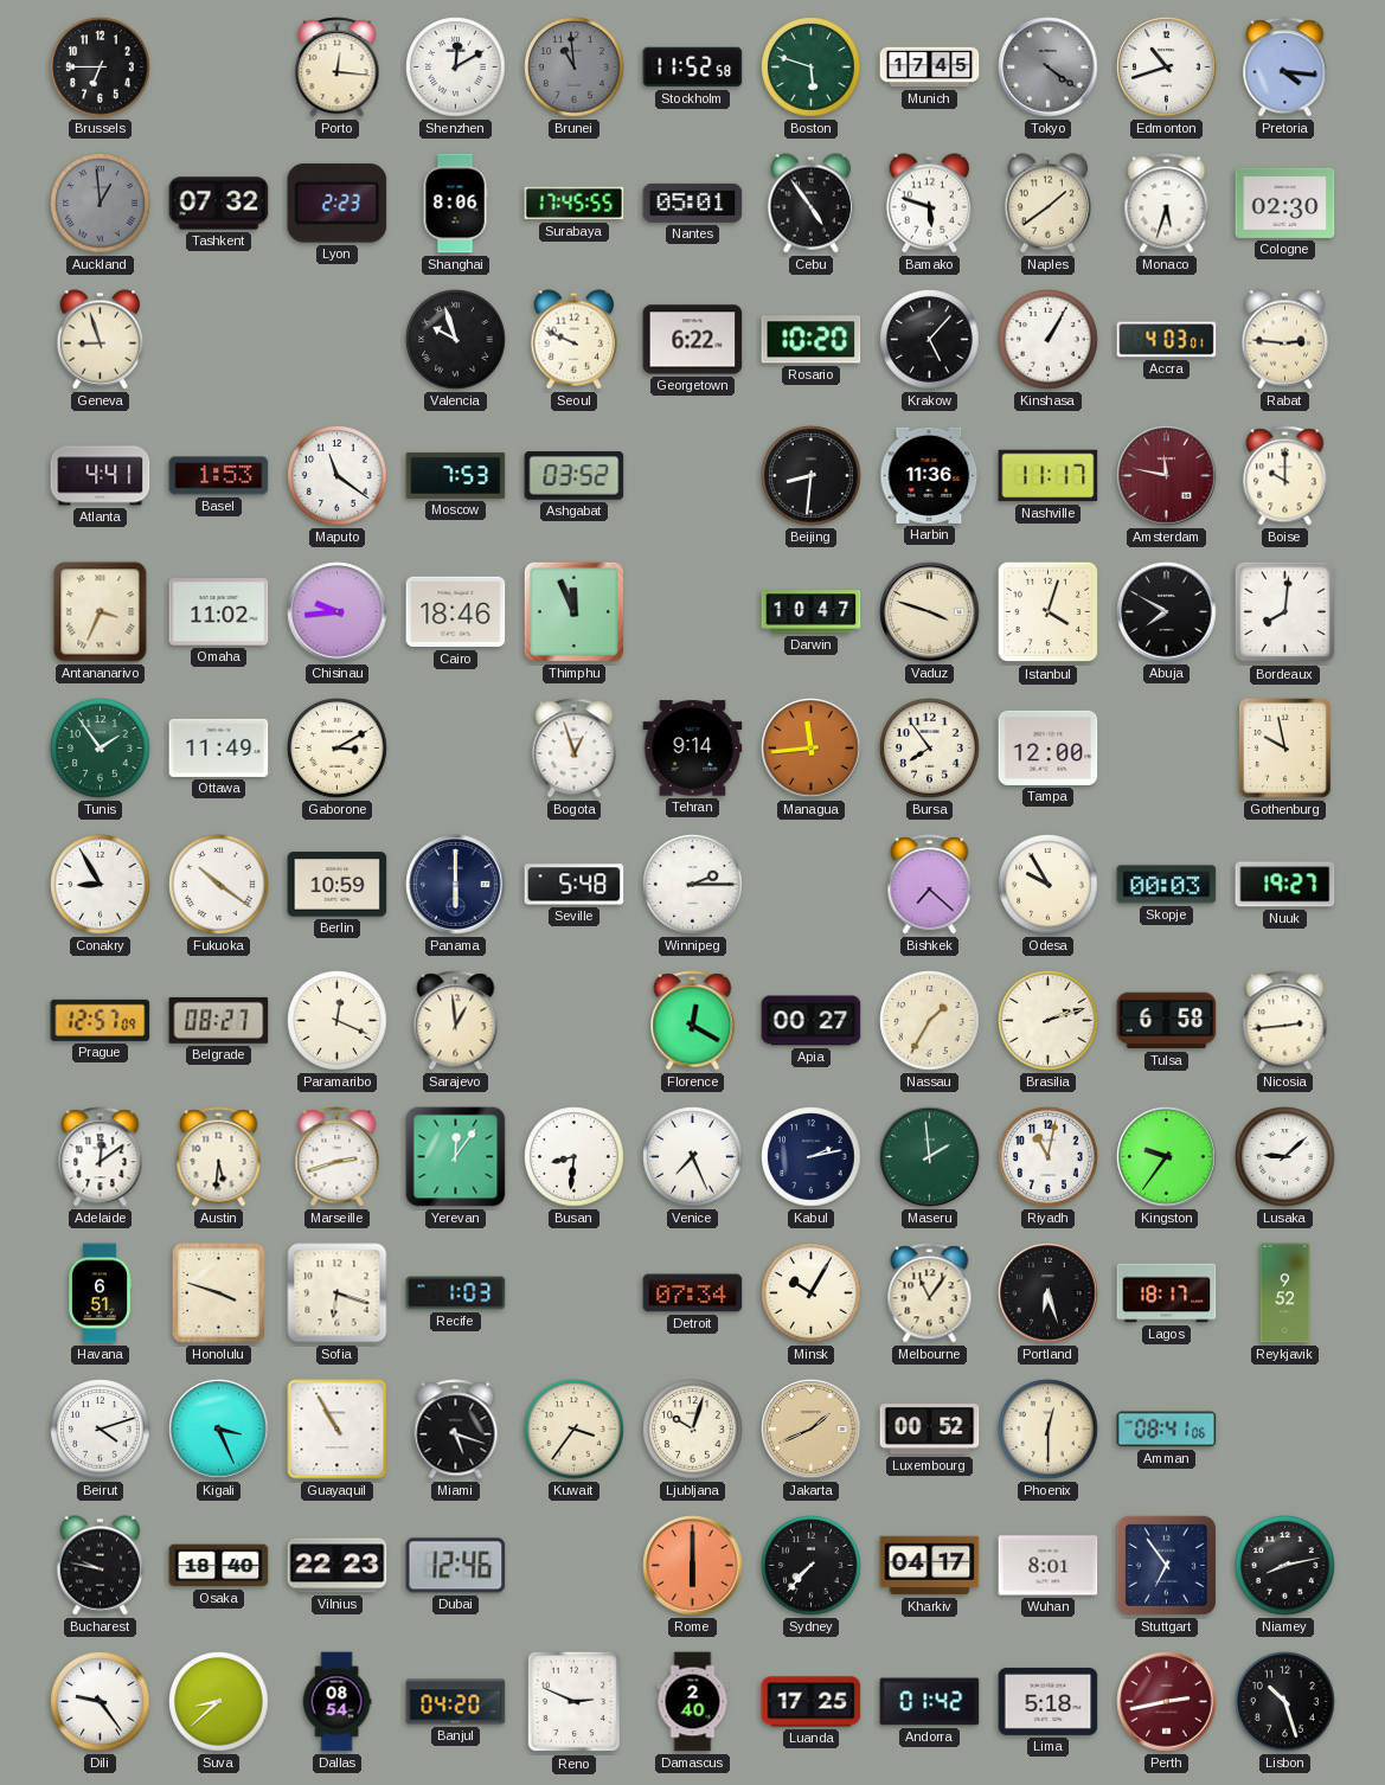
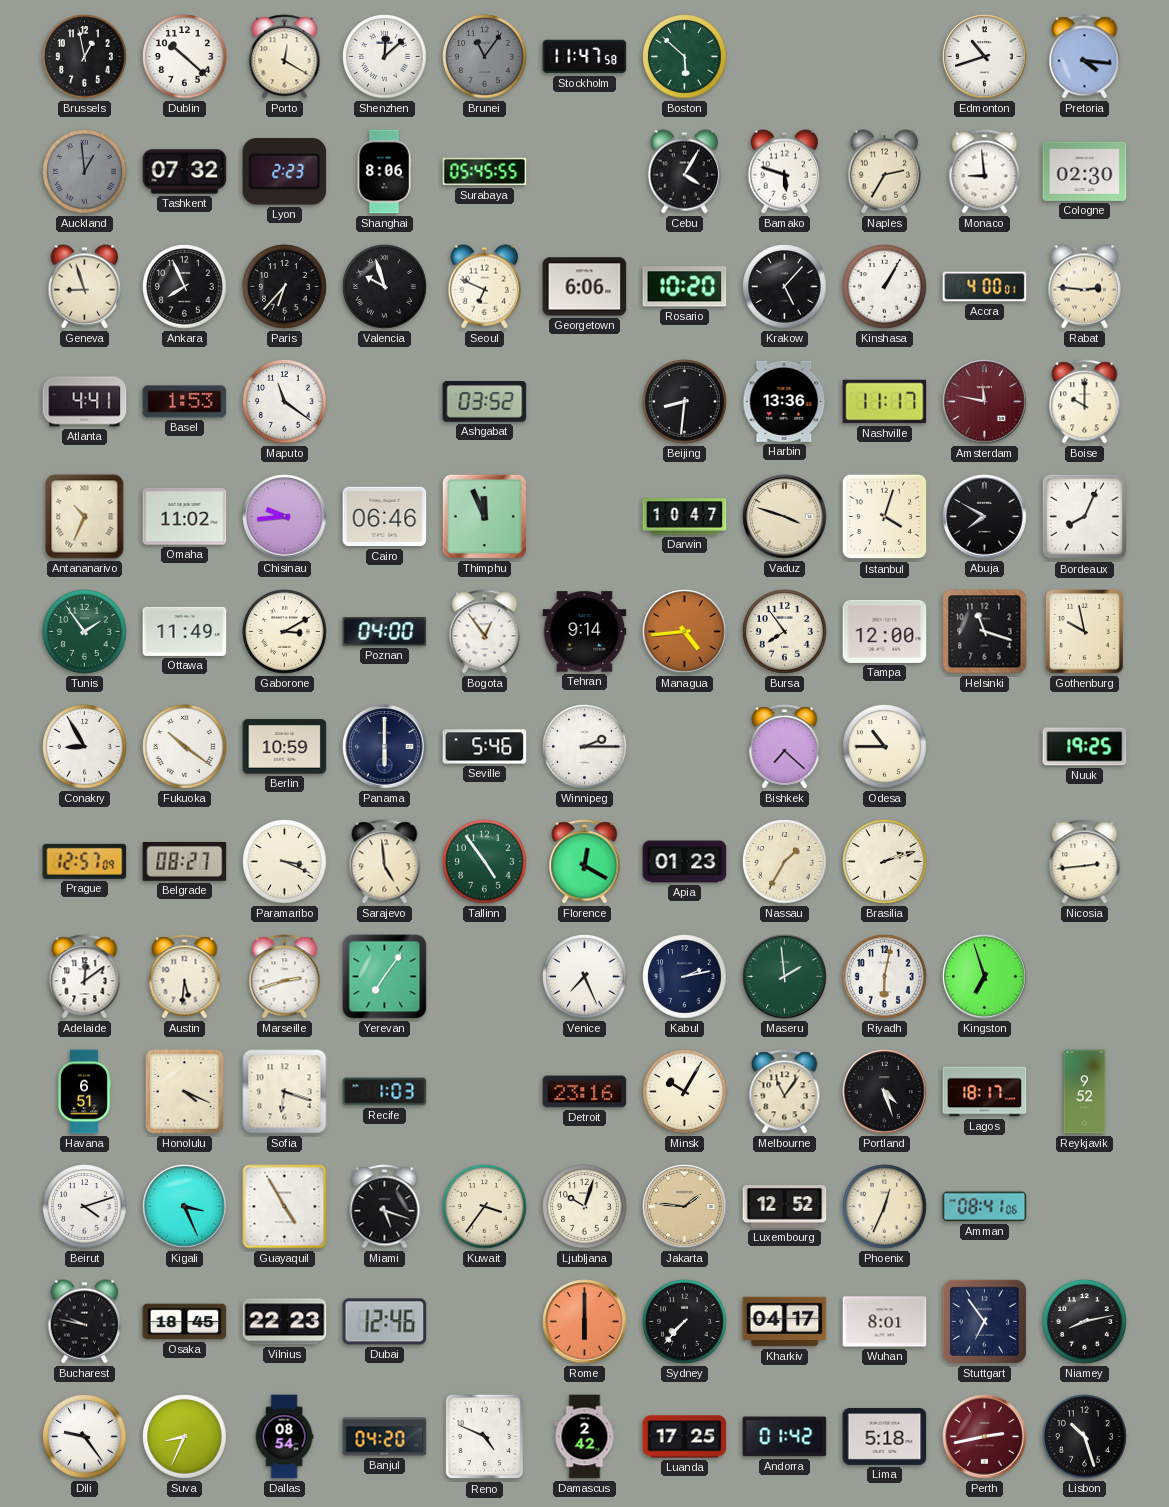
Brussels: 6:45 -> 12:58
Dublin: none -> 10:22
Porto: 12:16 -> 12:20
Shenzhen: 12:10 -> 12:08
Brunei: 10:59 -> 11:06
Stockholm: 11:52 -> 11:47
Boston: 5:48 -> 5:52
Munich: 17:45 -> none
Tokyo: 4:21 -> none
Surabaya: 17:45 -> 05:45
Nantes: 05:01 -> none
Cebu: 4:54 -> 4:05
Naples: 1:39 -> 2:35
Monaco: 5:33 -> 8:59
Ankara: none -> 7:56
Paris: none -> 6:37
Seoul: 9:49 -> 6:49
Georgetown: 6:22 -> 6:06
Accra: 4:03 -> 4:00
Moscow: 7:53 -> none
Harbin: 11:36 -> 13:36
Antananarivo: 3:34 -> 10:34
Cairo: 18:46 -> 06:46
Bordeaux: 8:01 -> 8:04
Poznan: none -> 04:00
Bogota: 12:57 -> 12:54
Managua: 11:44 -> 4:44
Helsinki: none -> 11:18
Seville: 5:48 -> 5:46
Odesa: 9:55 -> 10:45
Skopje: 00:03 -> none
Nuuk: 19:27 -> 19:25
Paramaribo: 12:19 -> 3:19
Sarajevo: 12:59 -> 4:59
Tallinn: none -> 4:54
Apia: 00:27 -> 01:23
Tulsa: 6:58 -> none
Yerevan: 12:06 -> 7:06
Busan: 8:31 -> none
Riyadh: 11:02 -> 6:02
Kingston: 9:36 -> 6:57
Lusaka: 9:08 -> none
Honolulu: 3:48 -> 4:19
Detroit: 07:34 -> 23:16
Portland: 6:27 -> 4:27
Guayaquil: 10:55 -> 4:55
Jakarta: 1:41 -> 1:46
Luxembourg: 00:52 -> 12:52
Phoenix: 12:30 -> 12:34
Osaka: 18:40 -> 18:45
Suva: 8:38 -> 8:34
Reno: 2:49 -> 4:49
Damascus: 2:40 -> 2:42
